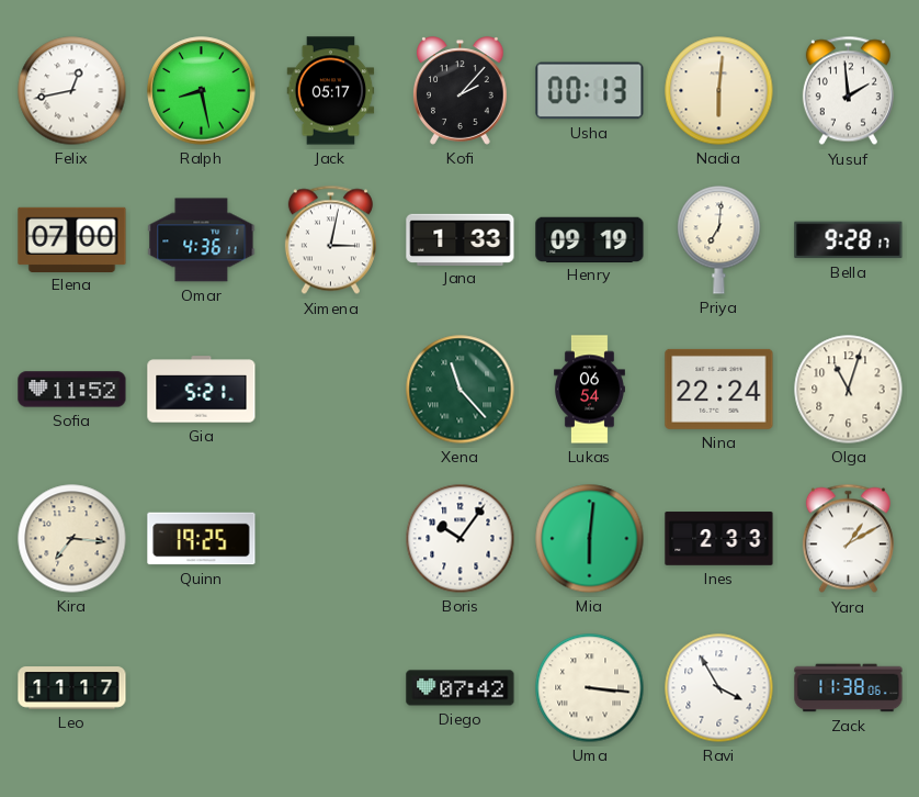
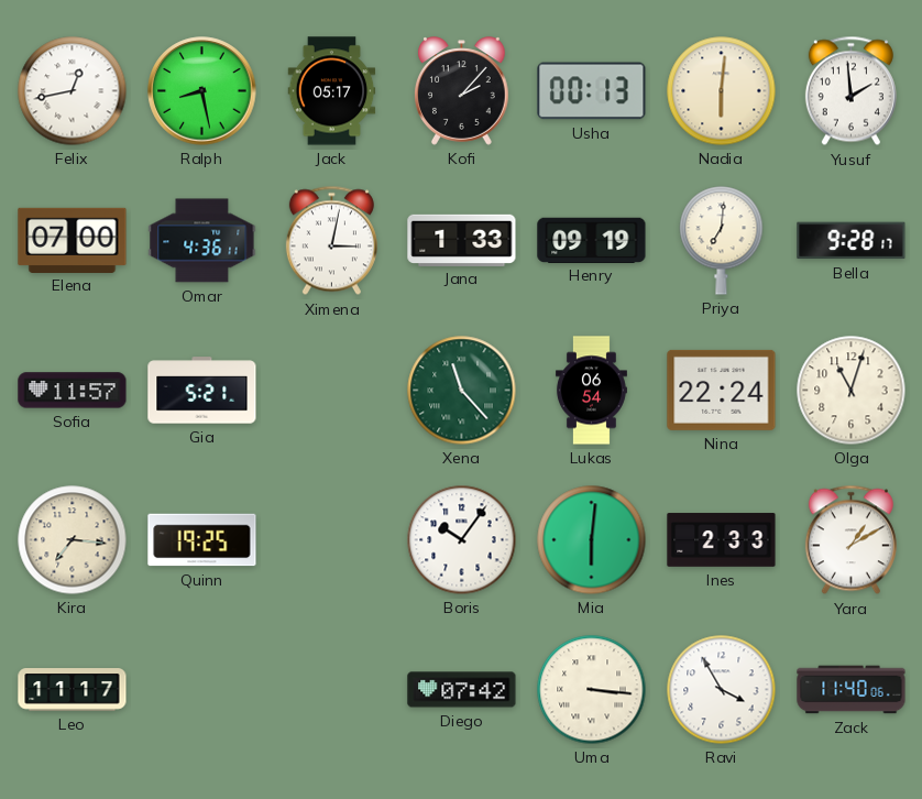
Sofia: 11:52 -> 11:57
Zack: 11:38 -> 11:40
